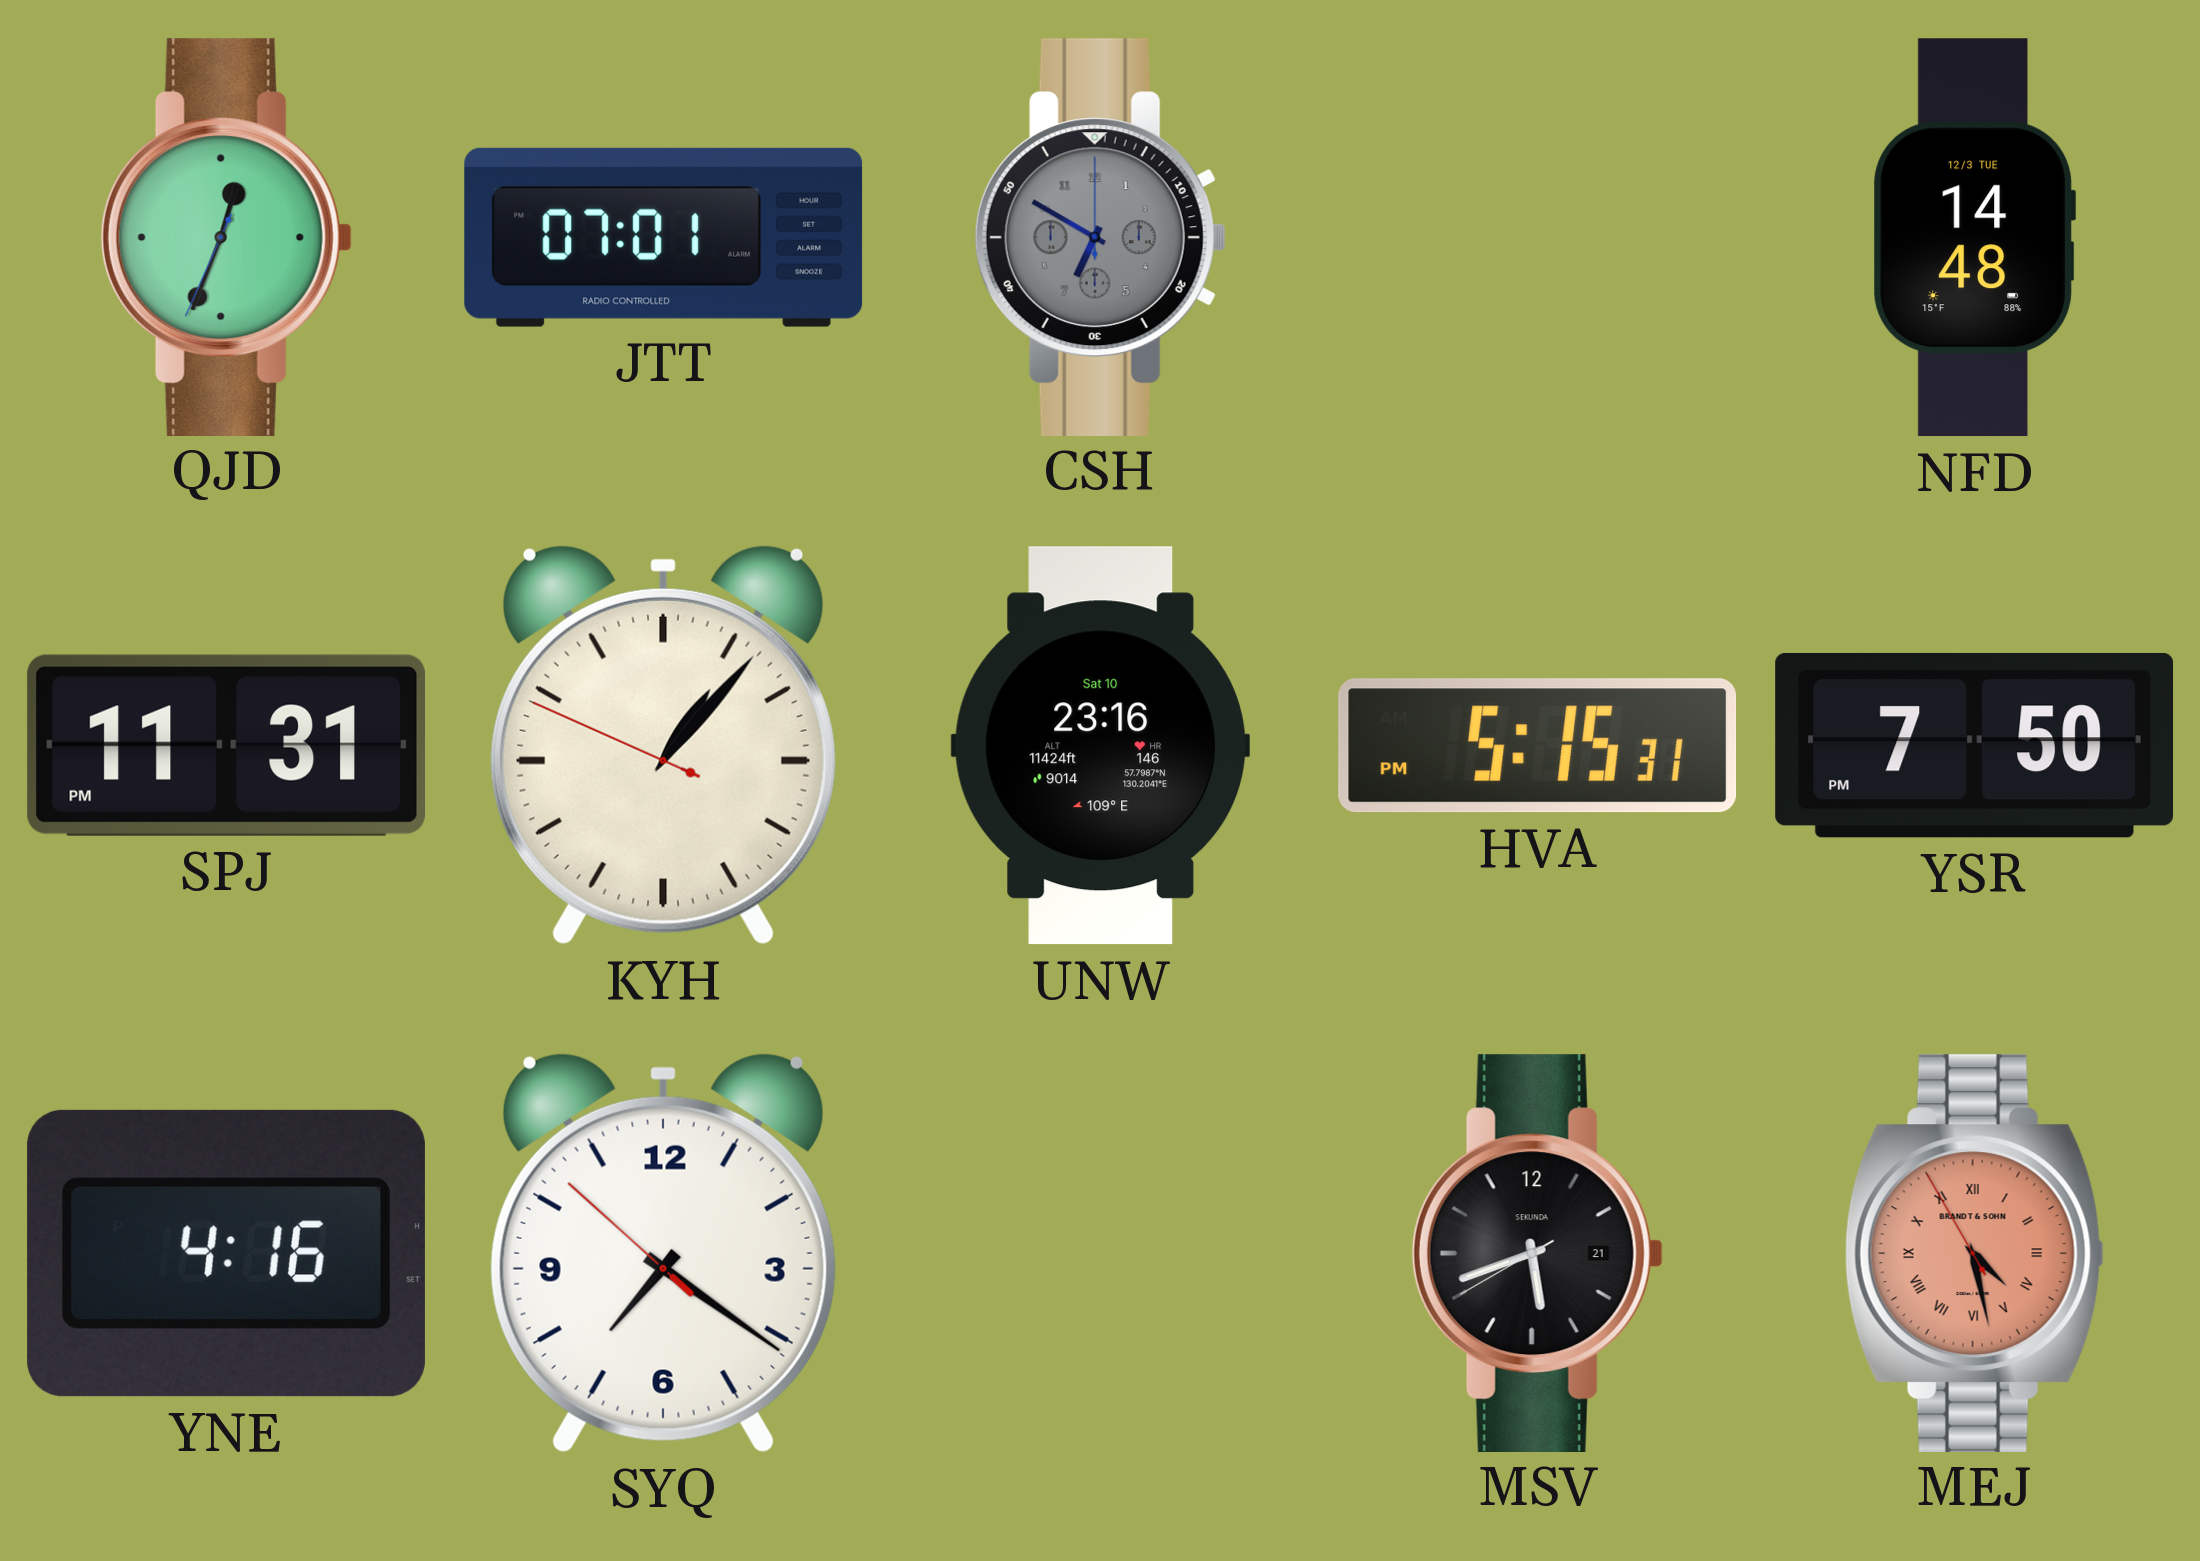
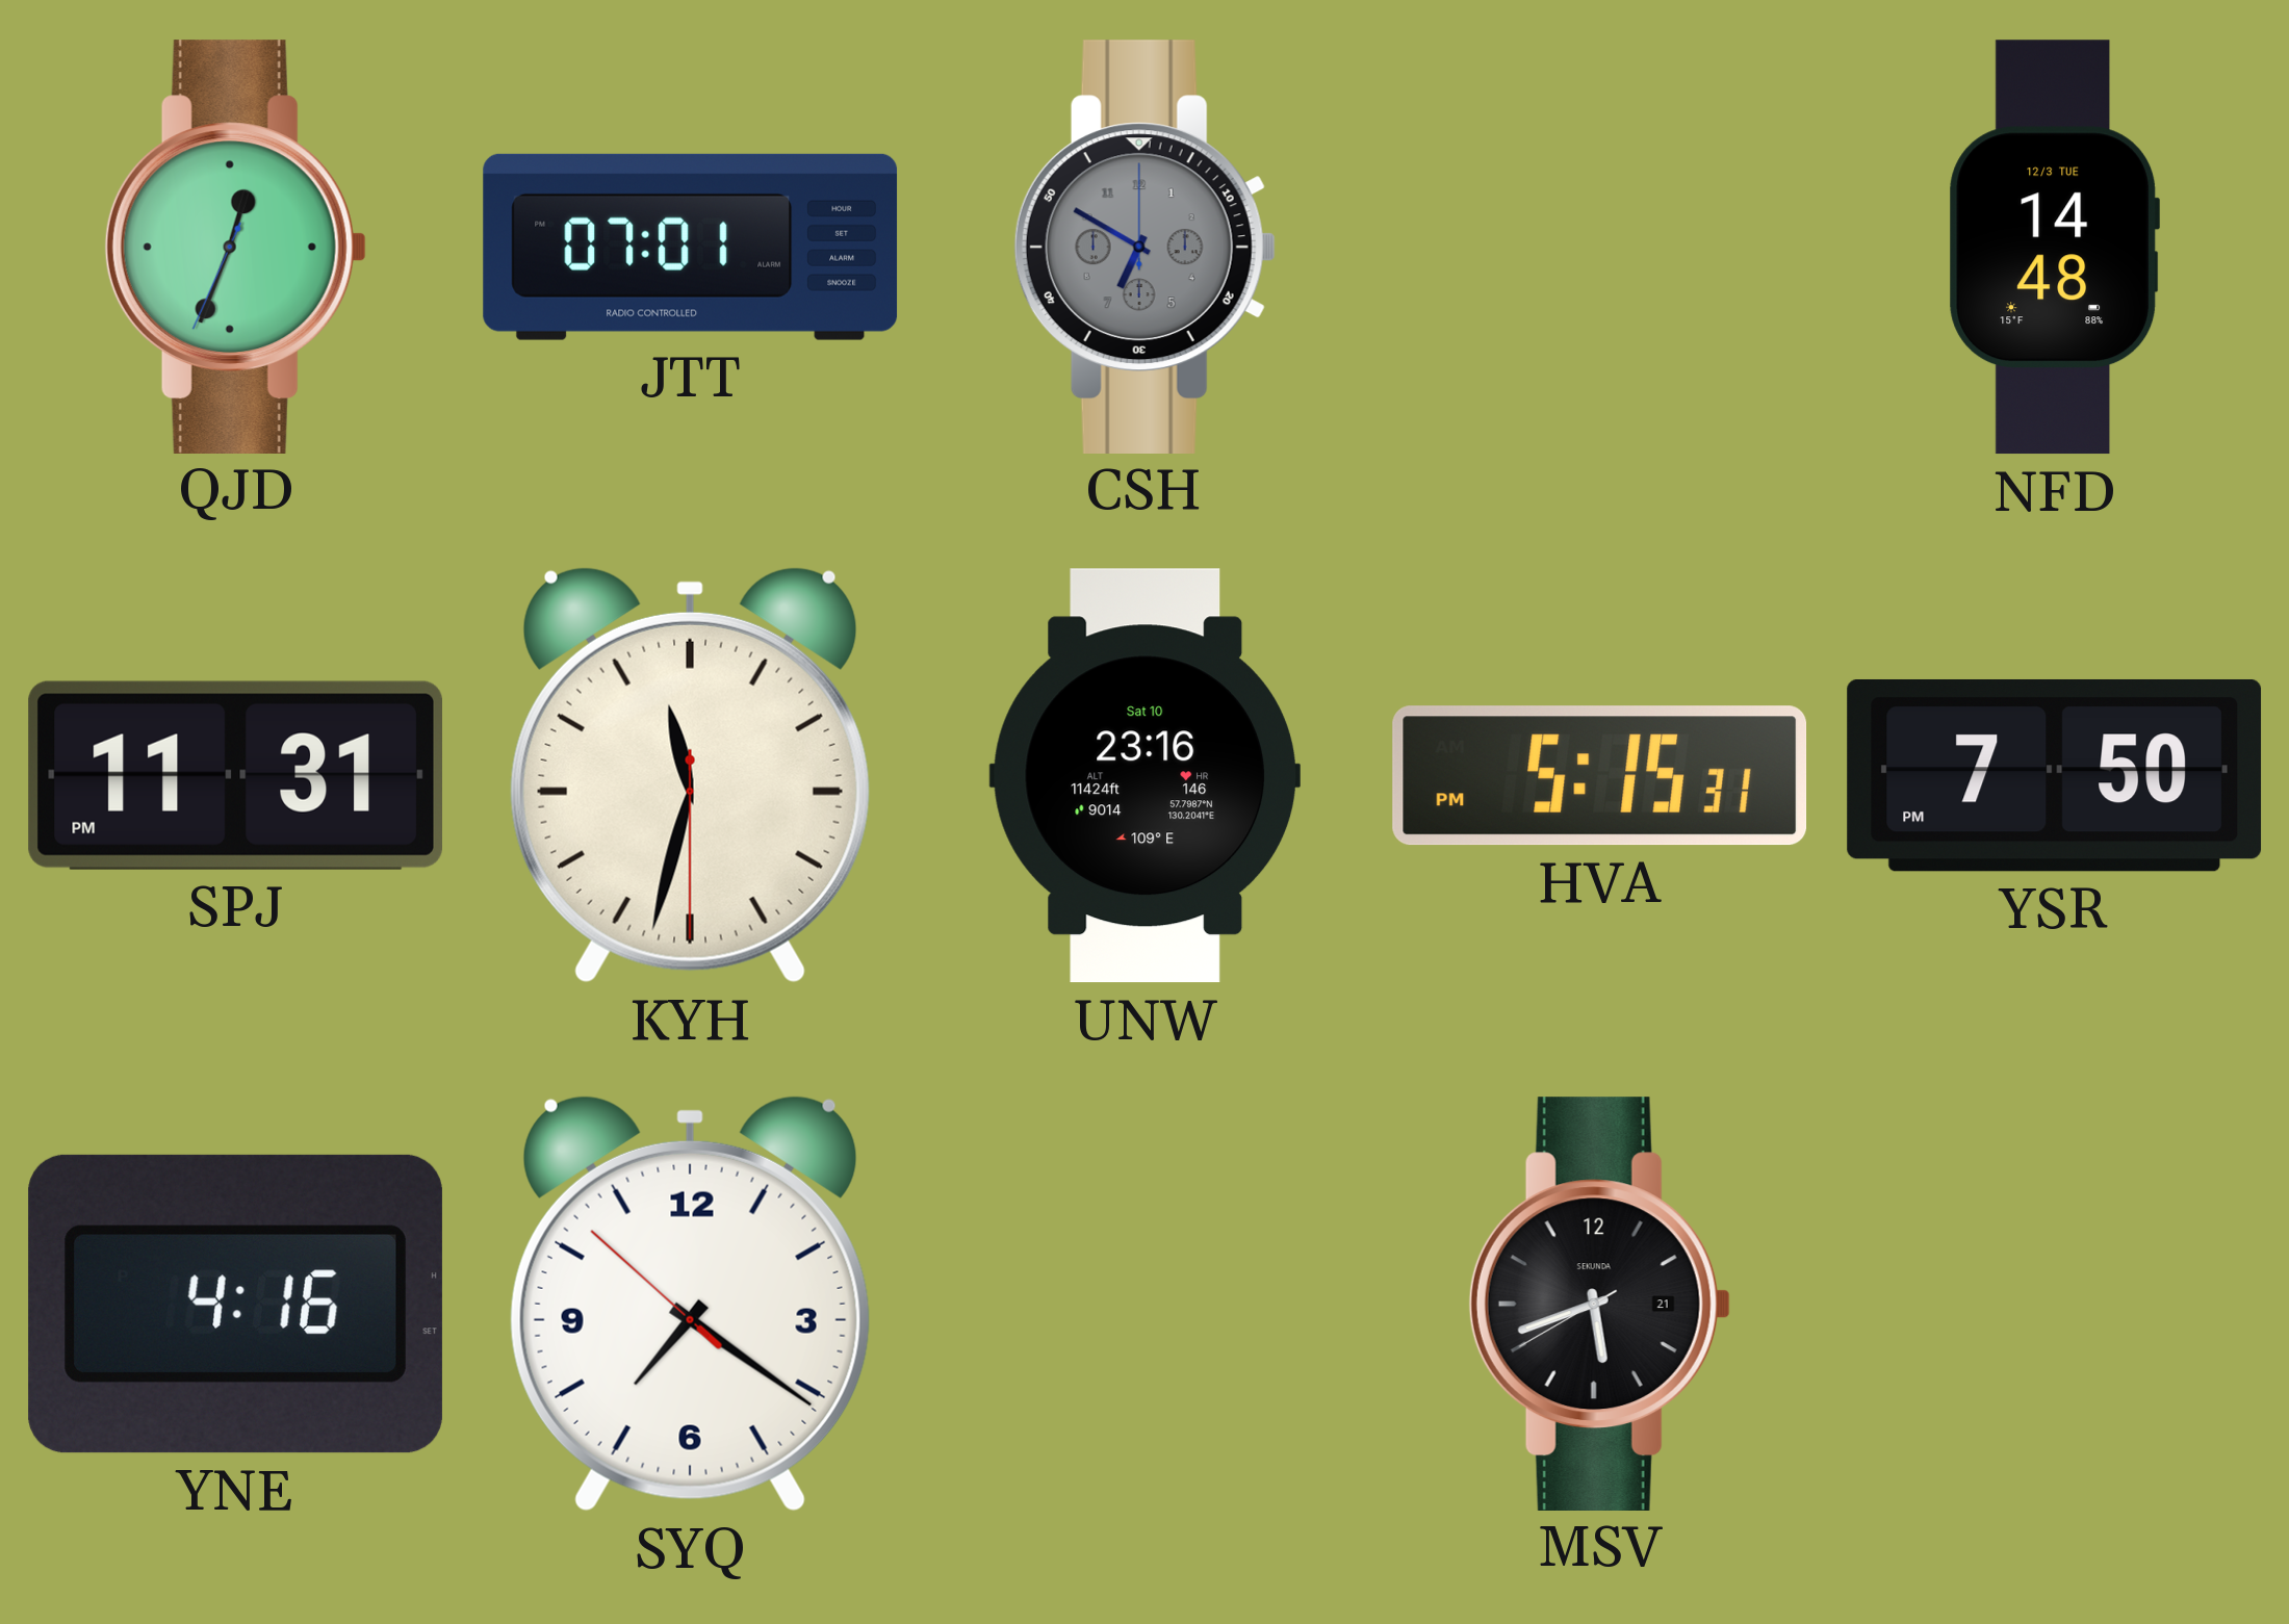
KYH: 1:06 -> 11:32
MEJ: 4:27 -> none
